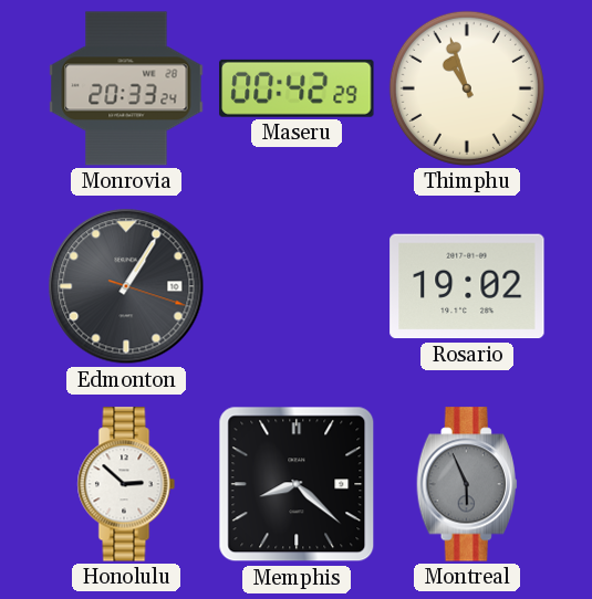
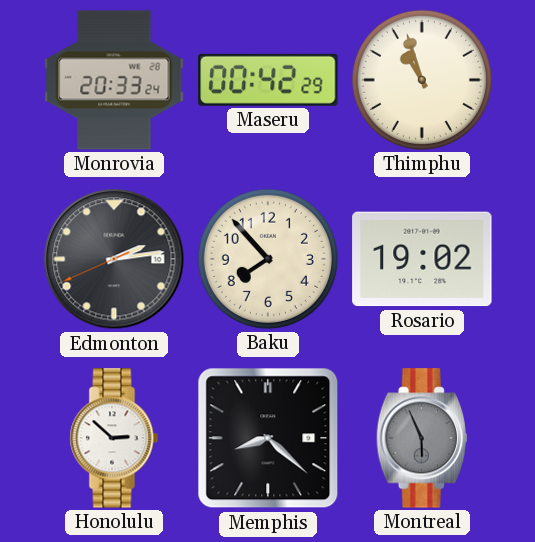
Edmonton: 1:05 -> 2:13
Baku: none -> 7:53
